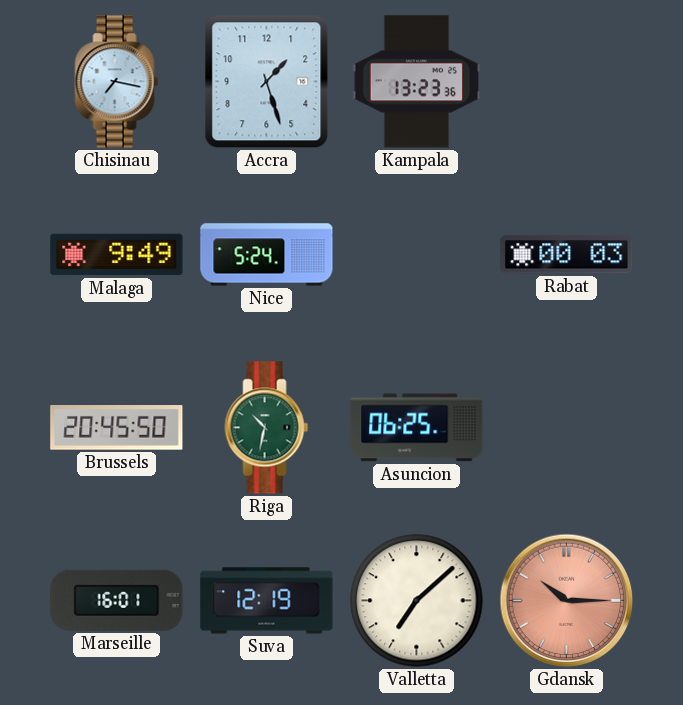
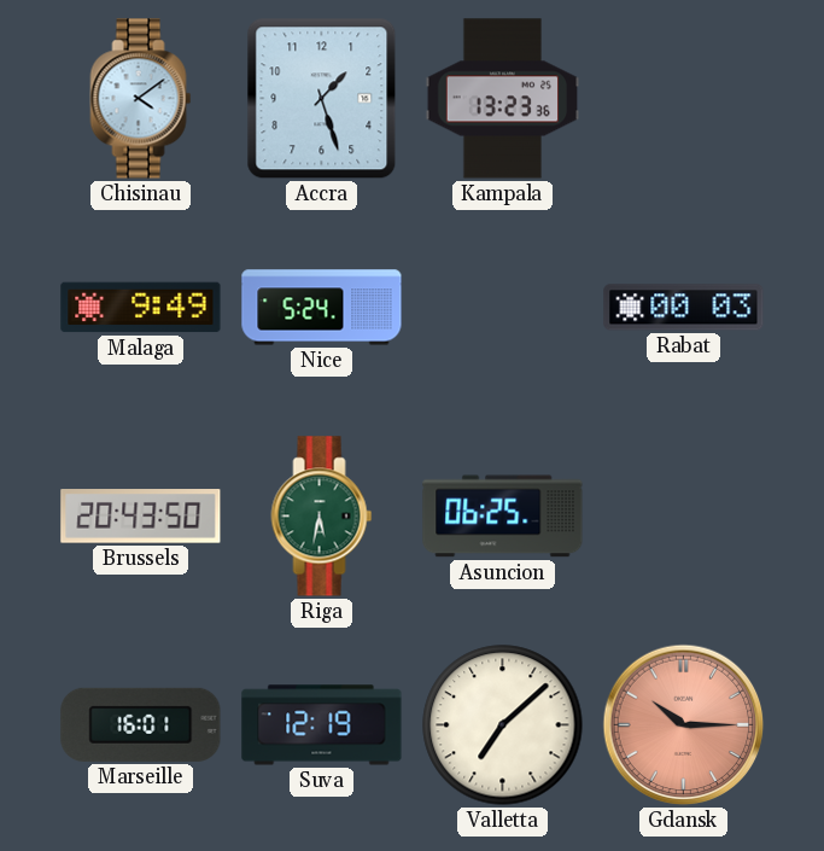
Chisinau: 7:17 -> 4:09
Brussels: 20:45 -> 20:43
Riga: 10:32 -> 5:32
